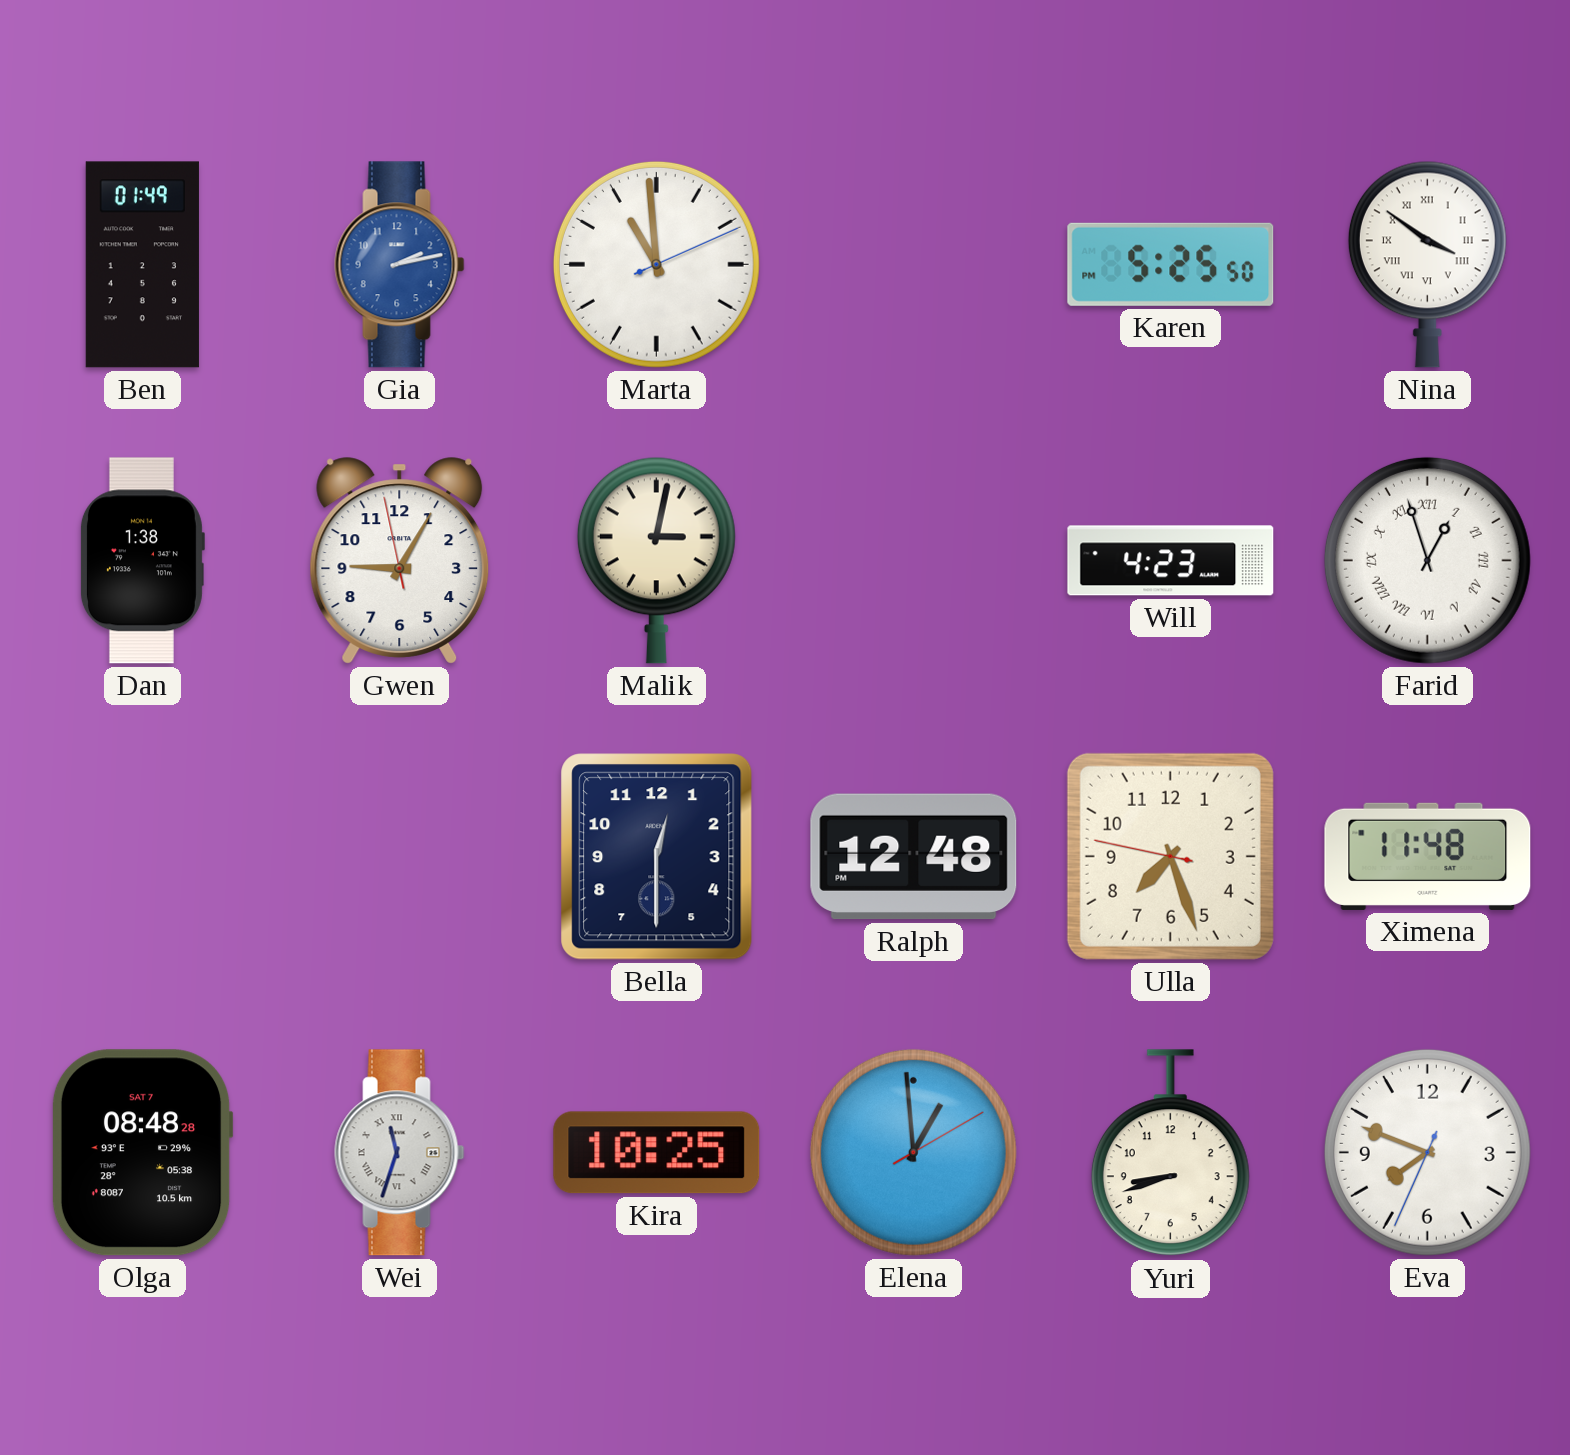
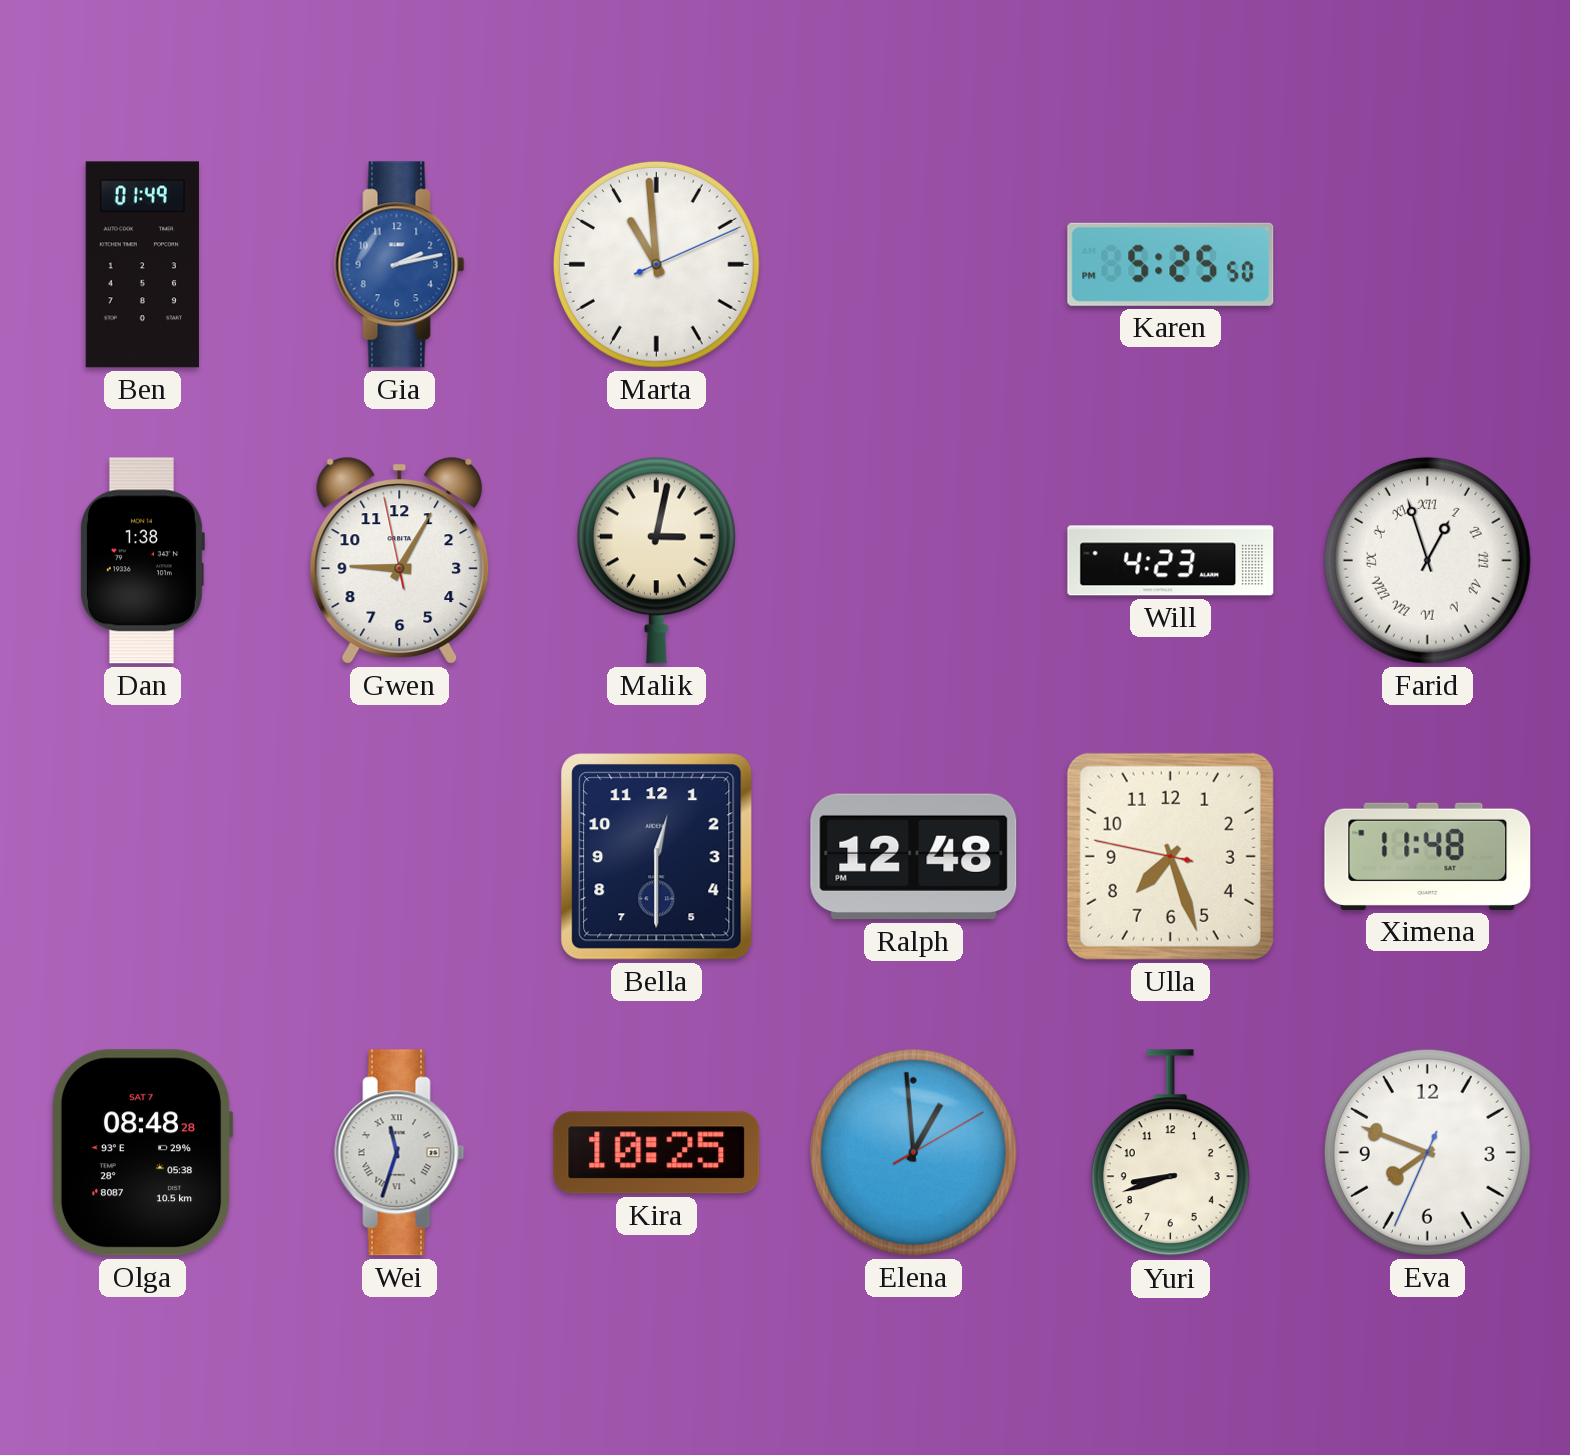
Nina: 3:51 -> none
